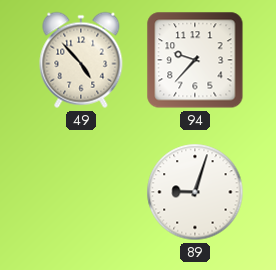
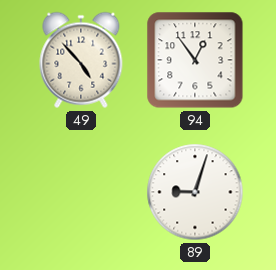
94: 9:37 -> 12:54
